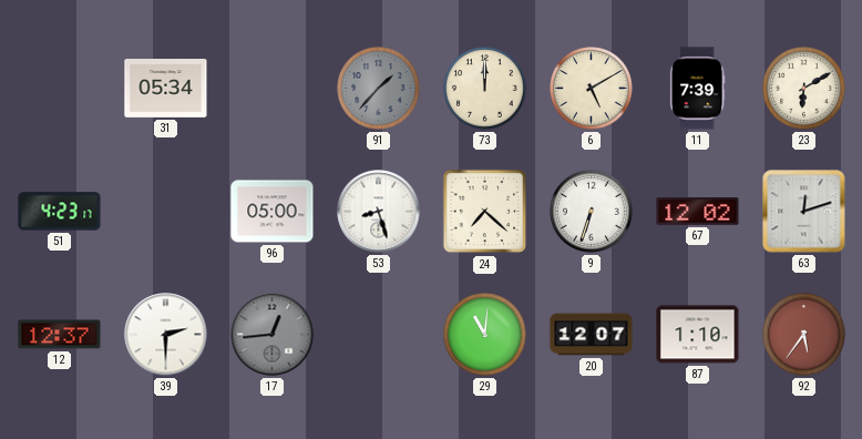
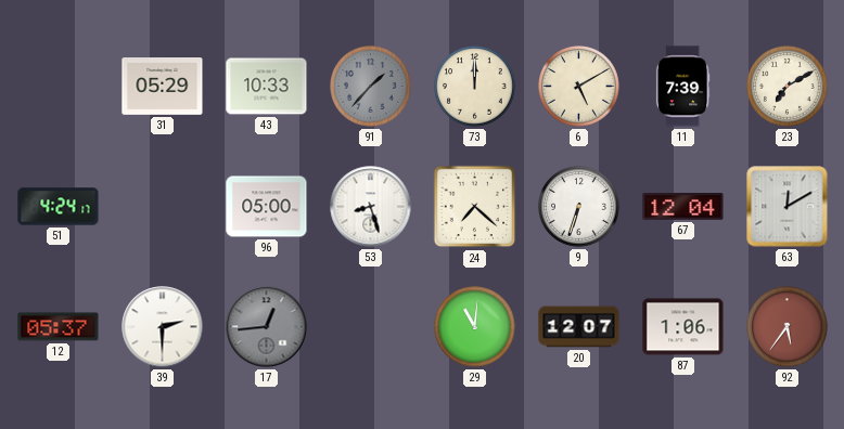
31: 05:34 -> 05:29
43: none -> 10:33
23: 6:10 -> 7:10
51: 4:23 -> 4:24
67: 12:02 -> 12:04
63: 12:12 -> 12:10
12: 12:37 -> 05:37
87: 1:10 -> 1:06
